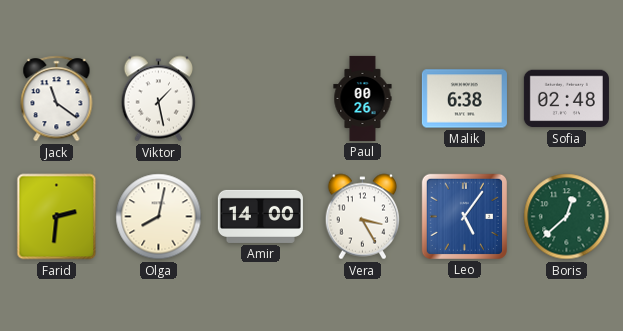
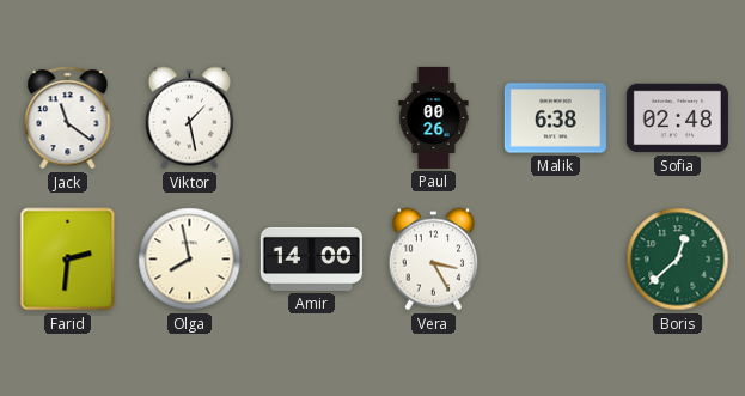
Olga: 8:02 -> 7:58
Leo: 5:06 -> none
